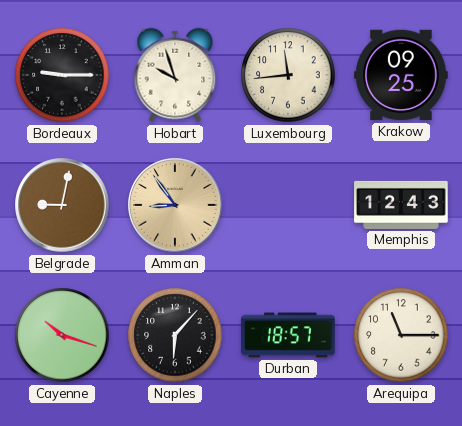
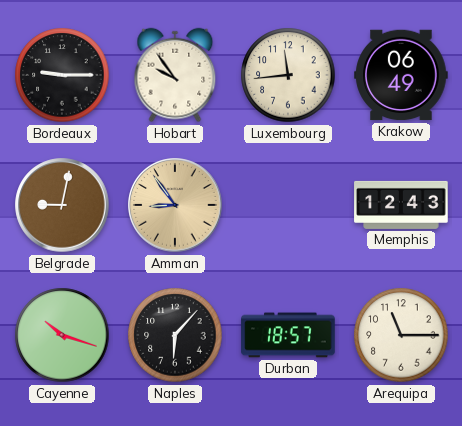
Hobart: 9:57 -> 9:54
Krakow: 09:25 -> 06:49
